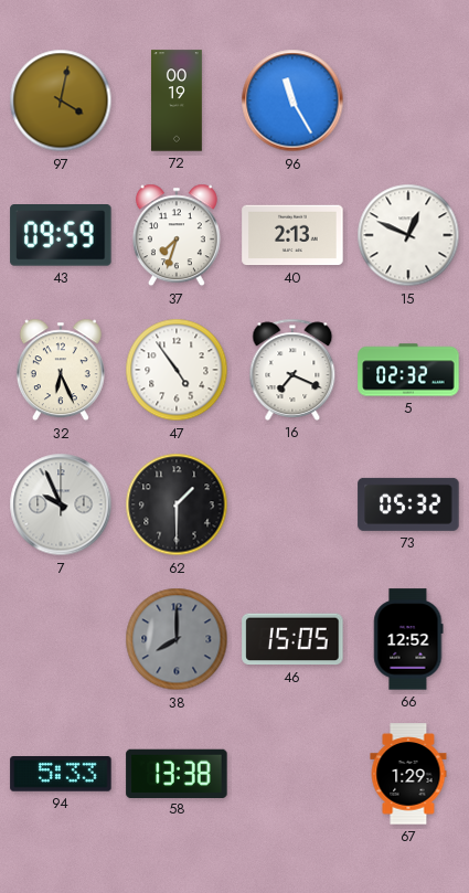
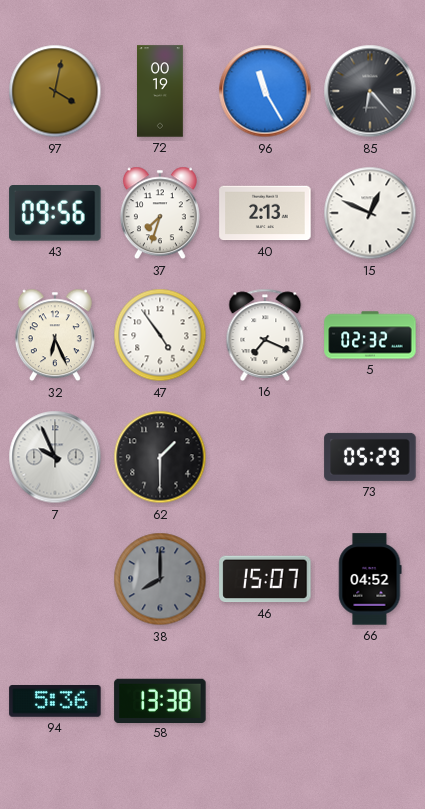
85: none -> 6:23
43: 09:59 -> 09:56
73: 05:32 -> 05:29
46: 15:05 -> 15:07
66: 12:52 -> 04:52
94: 5:33 -> 5:36
67: 1:29 -> none
